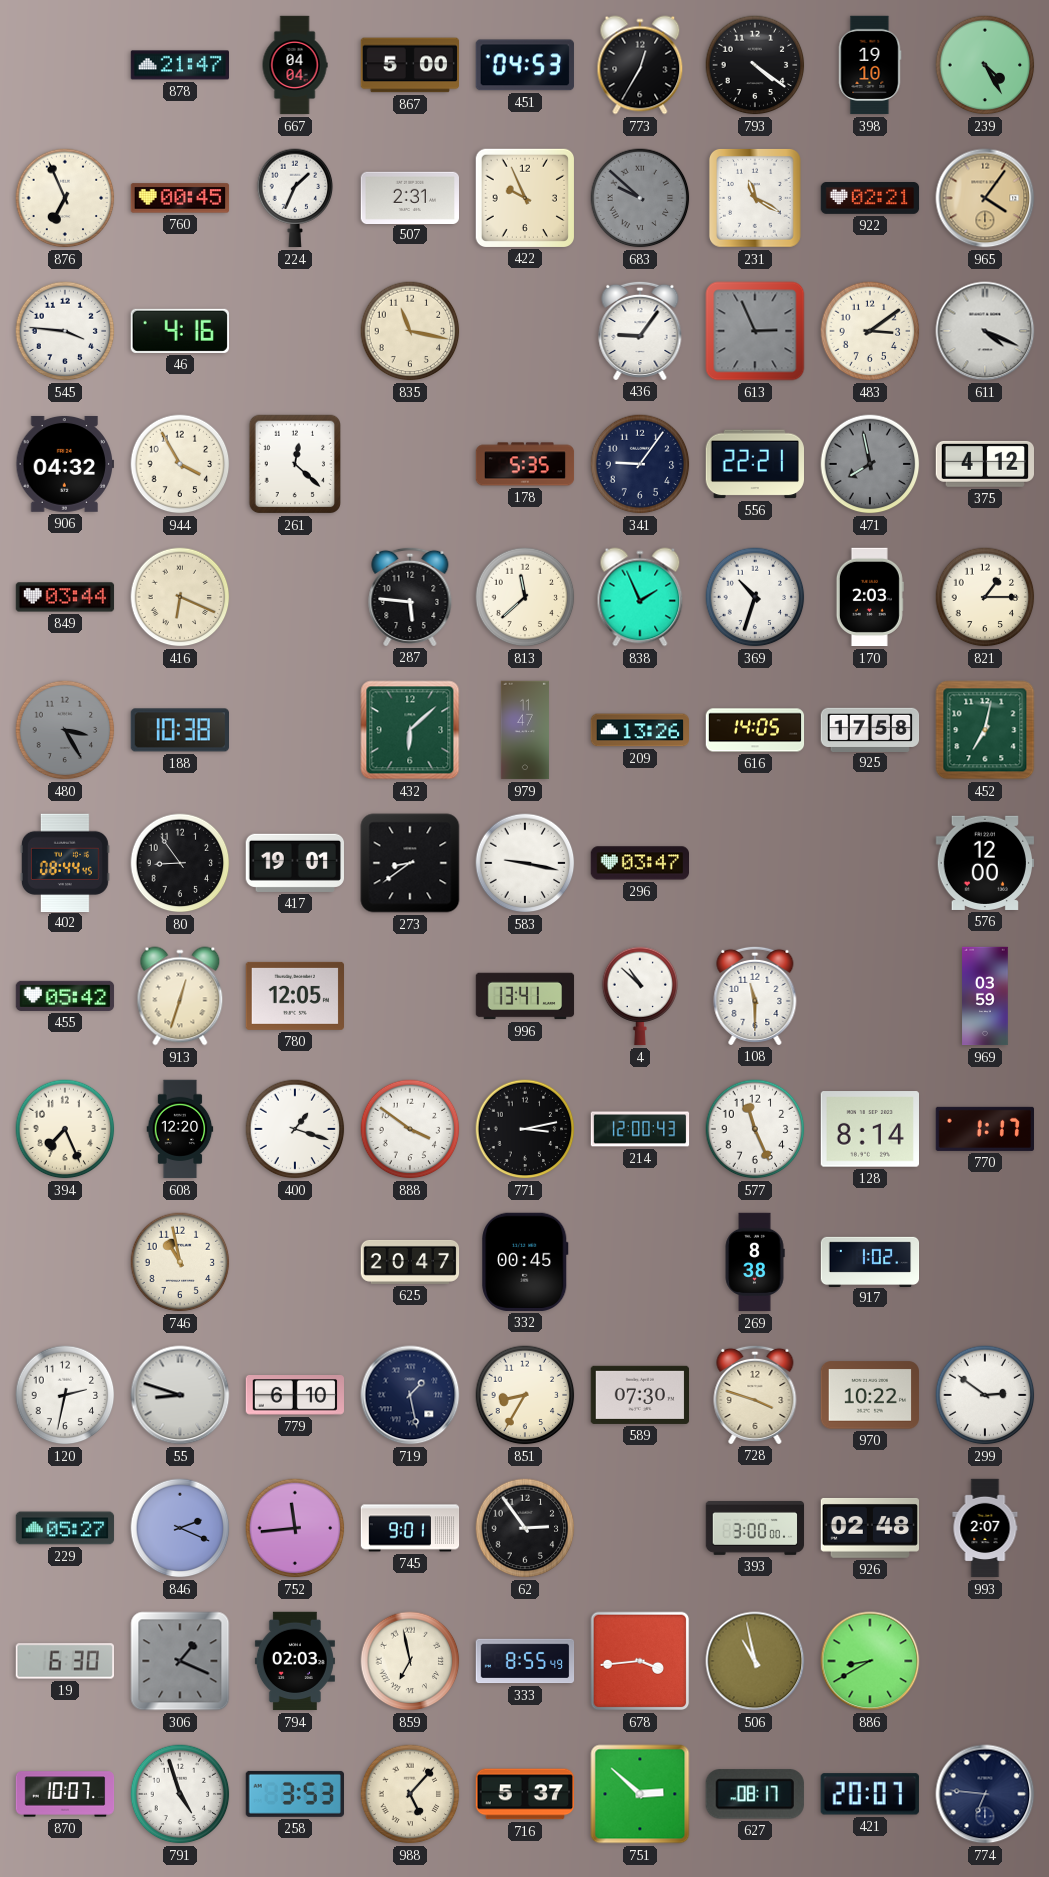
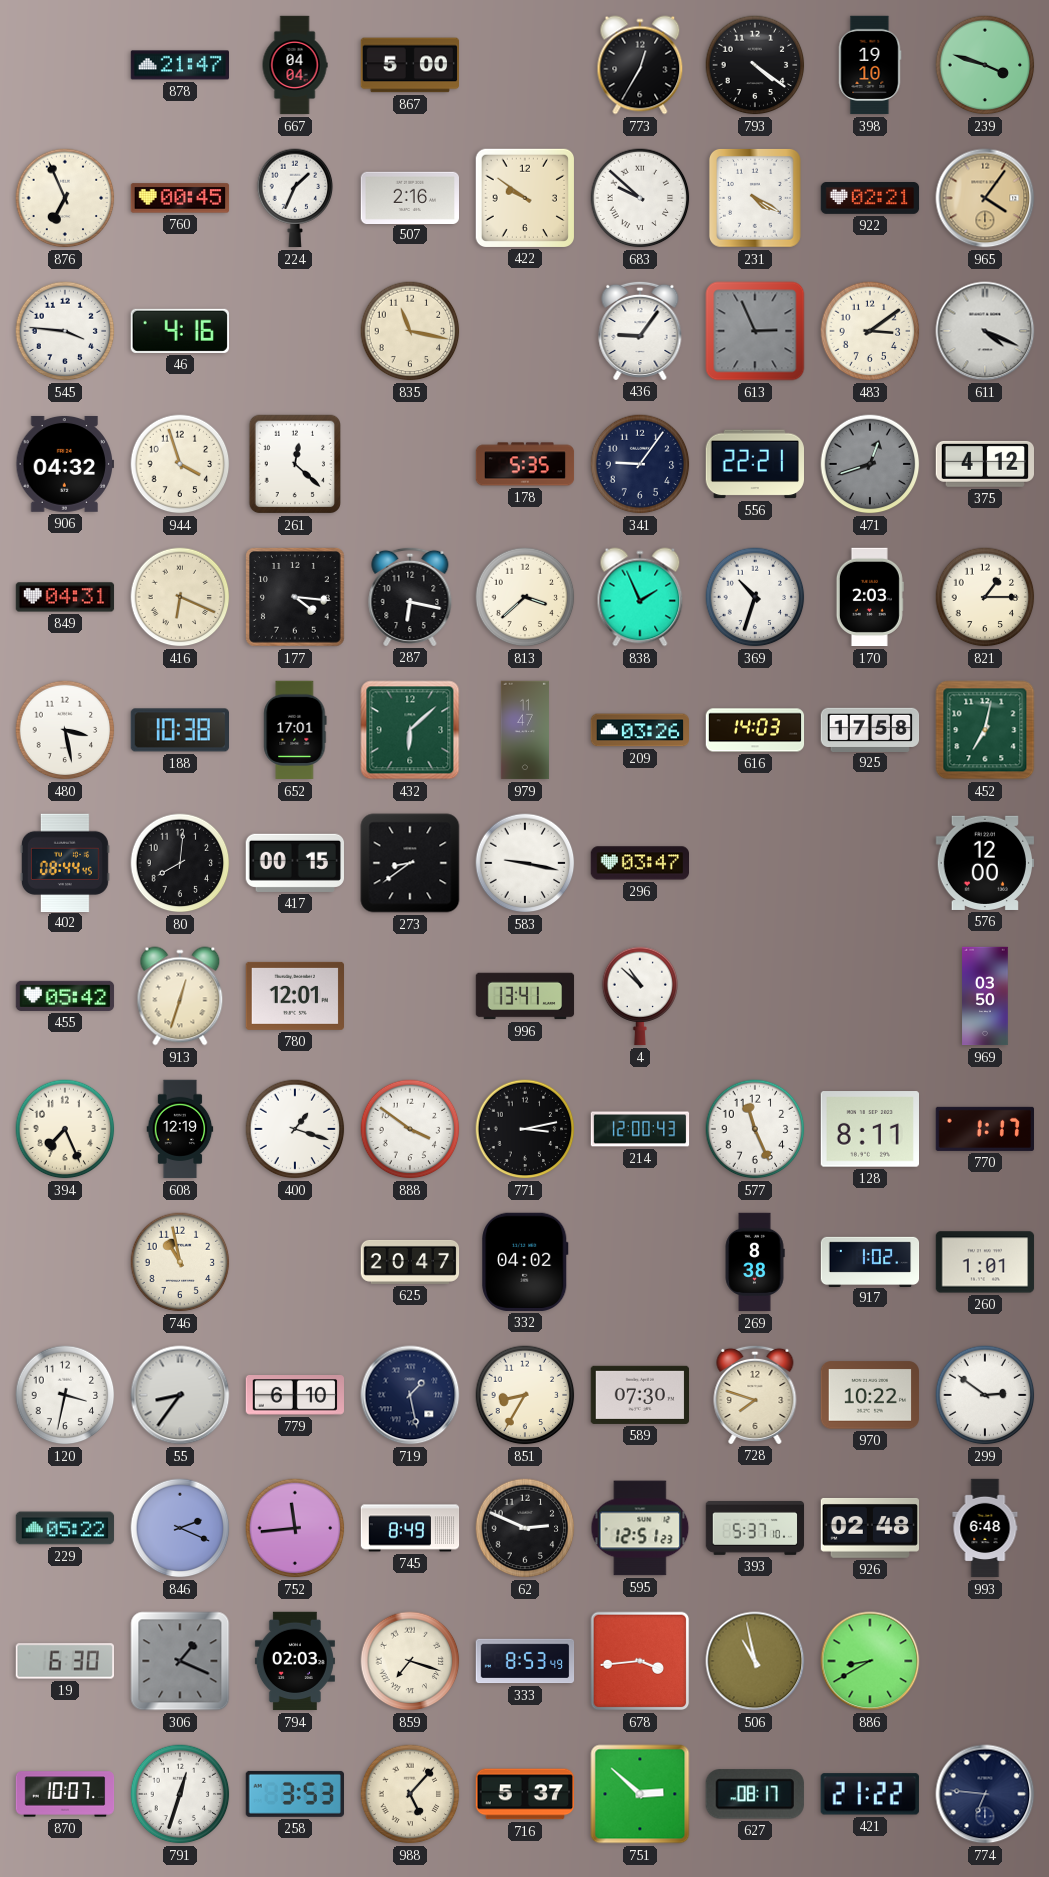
451: 04:53 -> none
239: 4:25 -> 3:48
507: 2:31 -> 2:16
422: 9:56 -> 9:51
683 dial: grey -> white
231: 11:20 -> 4:20
944: 3:55 -> 3:57
471: 7:58 -> 12:42
849: 03:44 -> 04:31
177: none -> 4:16
287: 5:46 -> 6:17
813: 11:38 -> 3:38
480: 3:25 -> 3:28
480 dial: grey -> white
652: none -> 17:01
209: 13:26 -> 03:26
616: 14:05 -> 14:03
80: 8:54 -> 8:01
417: 19:01 -> 00:15
780: 12:05 -> 12:01
108: 11:30 -> none
969: 03:59 -> 03:50
608: 12:20 -> 12:19
128: 8:14 -> 8:11
332: 00:45 -> 04:02
260: none -> 1:01
120: 2:32 -> 3:32
55: 8:48 -> 8:36
728: 3:48 -> 7:48
229: 05:27 -> 05:22
745: 9:01 -> 8:49
62: 2:54 -> 2:49
595: none -> 12:51
393: 3:00 -> 5:37
993: 2:07 -> 6:48
859: 6:58 -> 7:18
333: 8:55 -> 8:53
791: 4:57 -> 12:33
421: 20:07 -> 21:22
